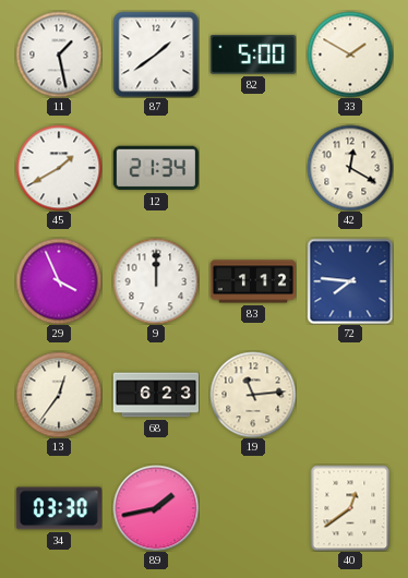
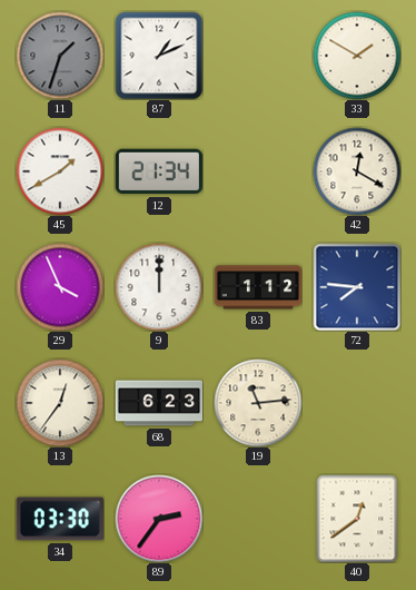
11: 1:28 -> 1:33
11 dial: white -> grey
87: 1:39 -> 1:11
82: 5:00 -> none
89: 1:43 -> 2:36
